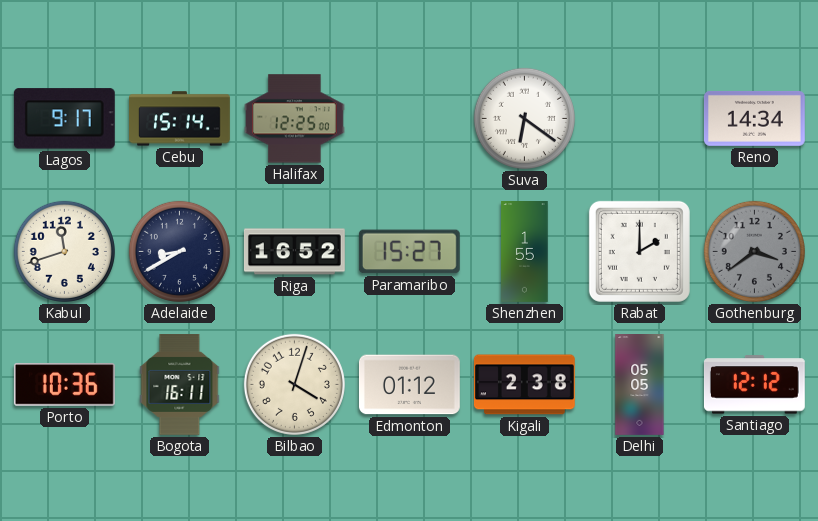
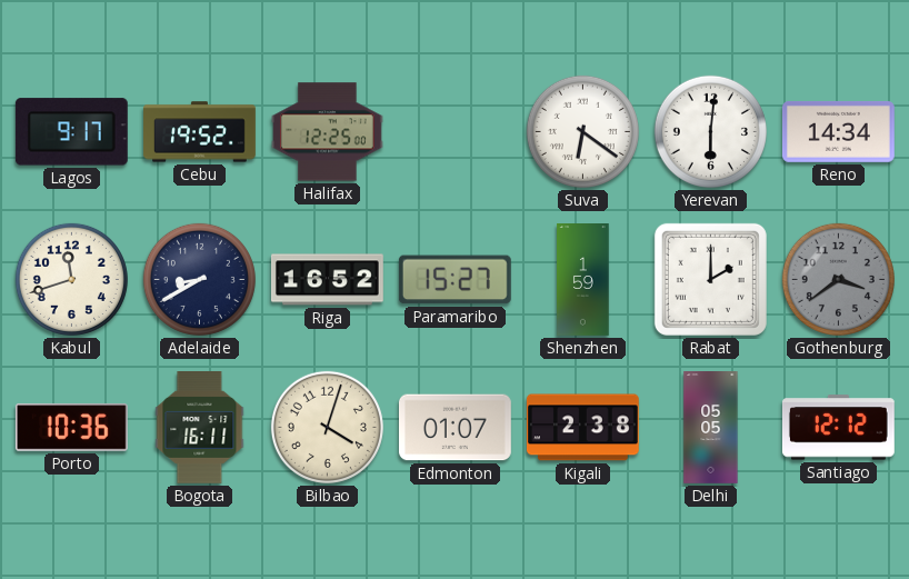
Cebu: 15:14 -> 19:52
Yerevan: none -> 6:01
Shenzhen: 1:55 -> 1:59
Edmonton: 01:12 -> 01:07
